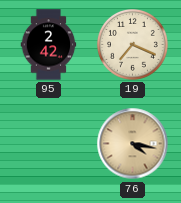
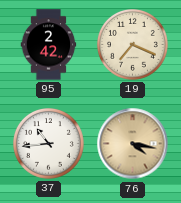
37: none -> 10:44
